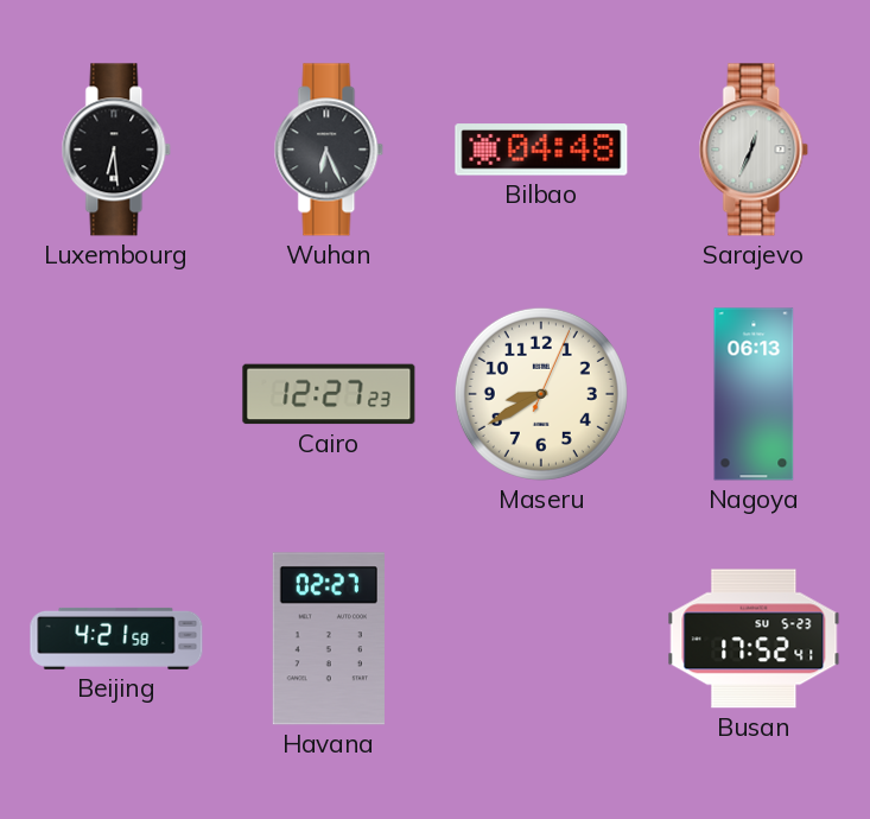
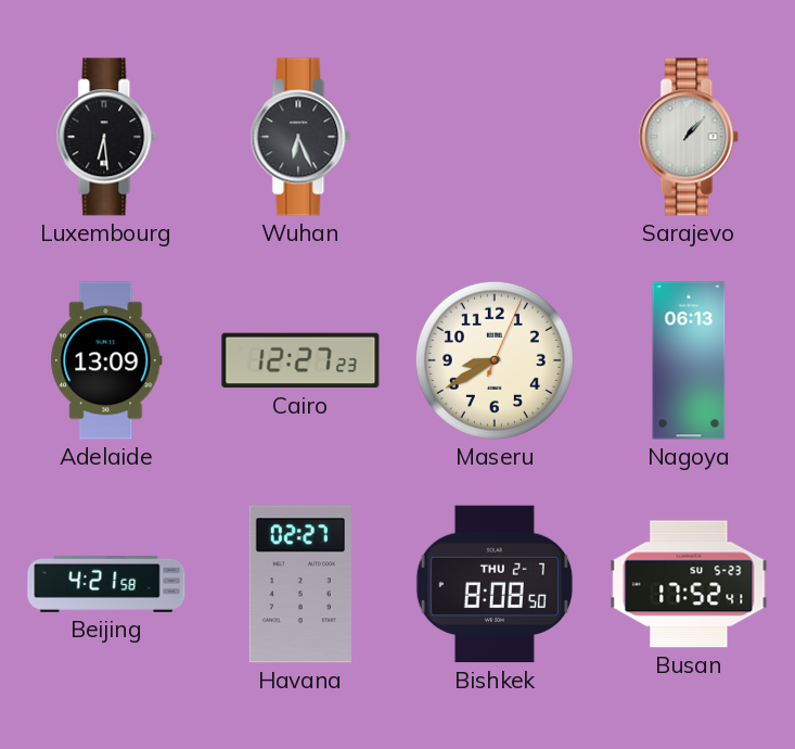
Bilbao: 04:48 -> none
Sarajevo: 12:34 -> 1:07
Adelaide: none -> 13:09
Bishkek: none -> 8:08
